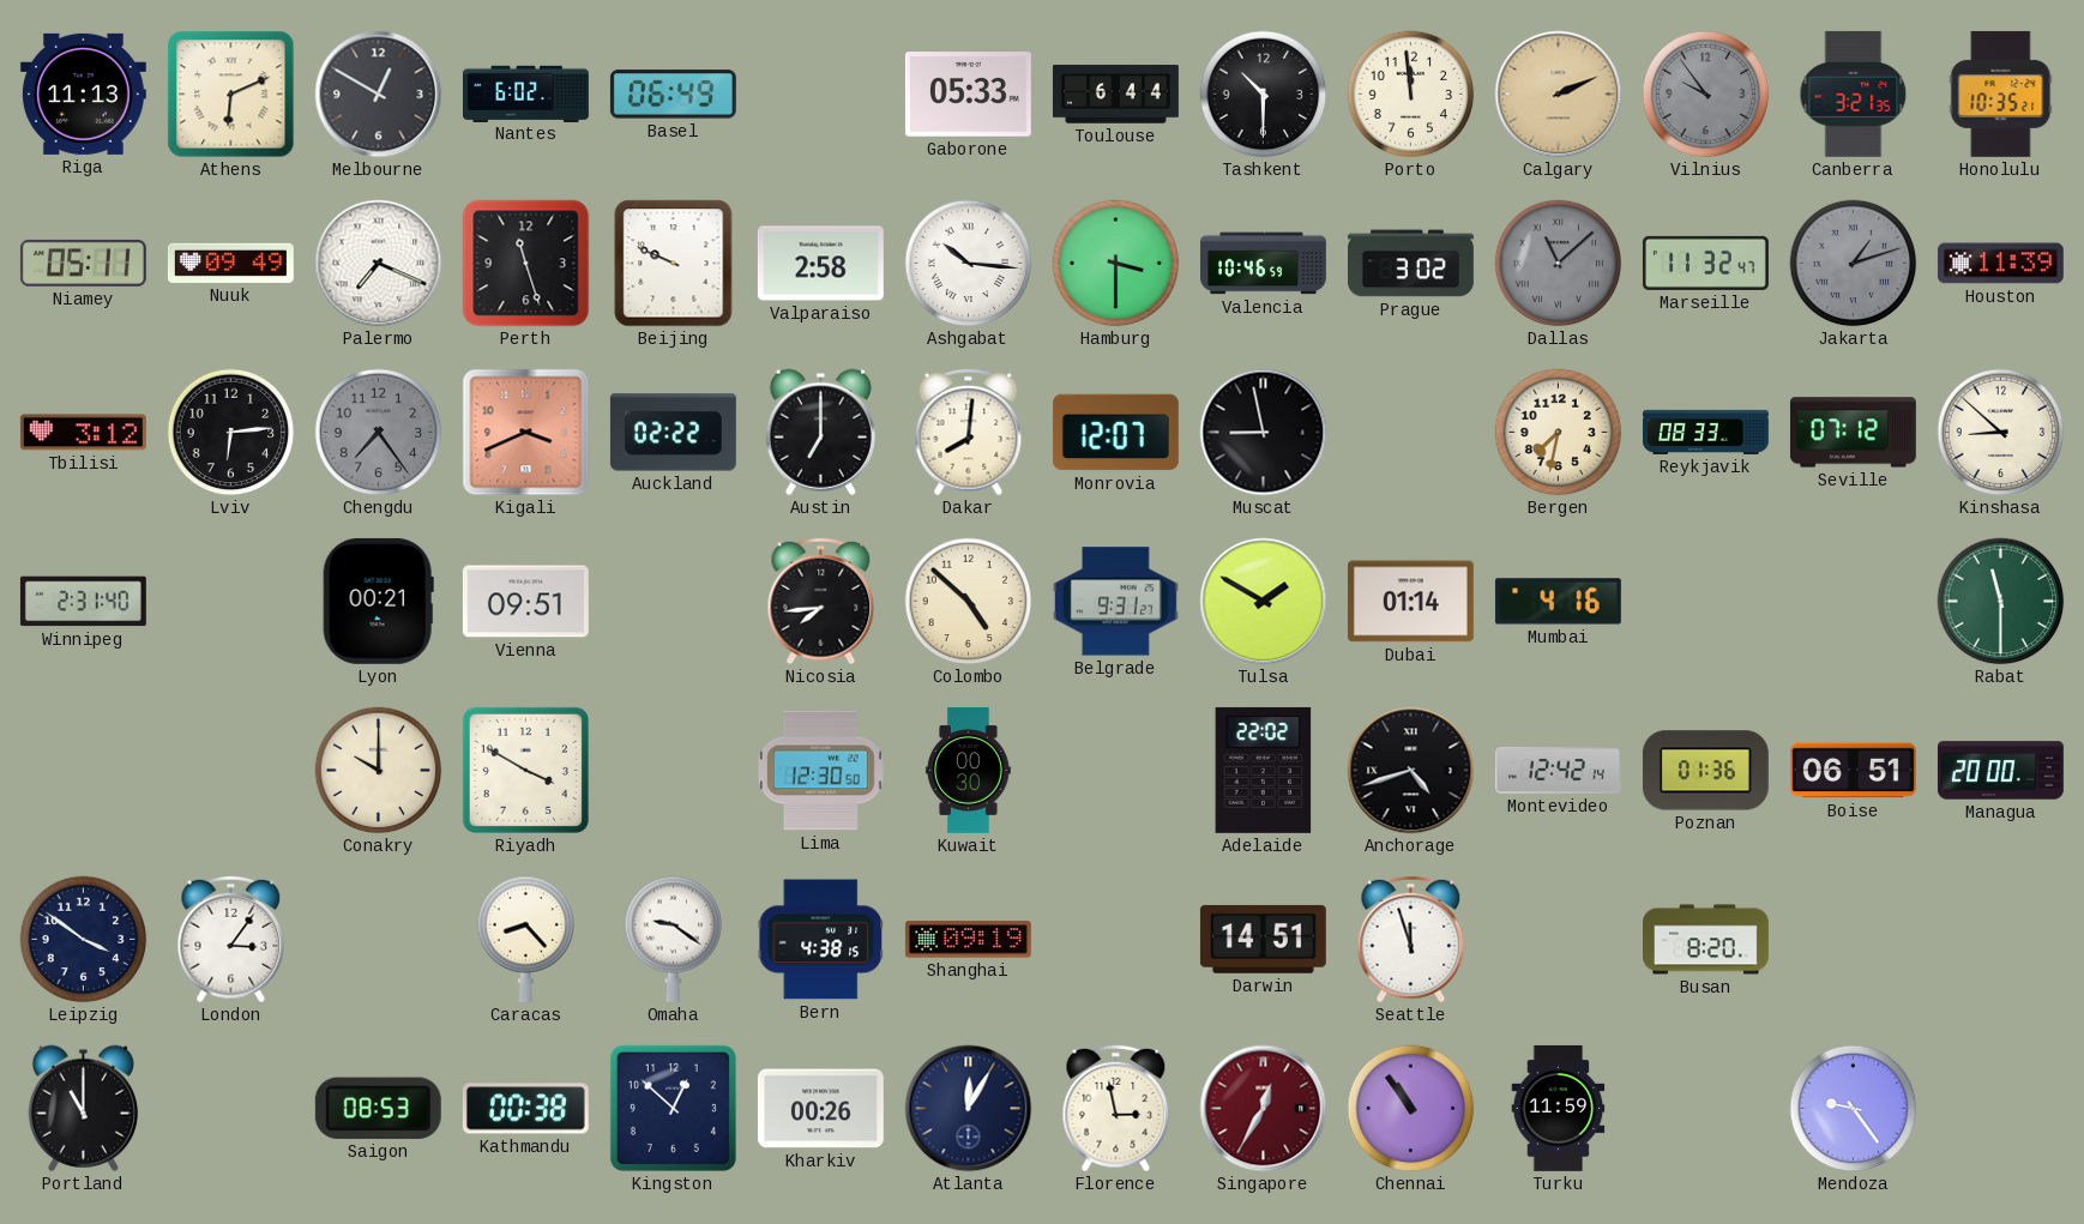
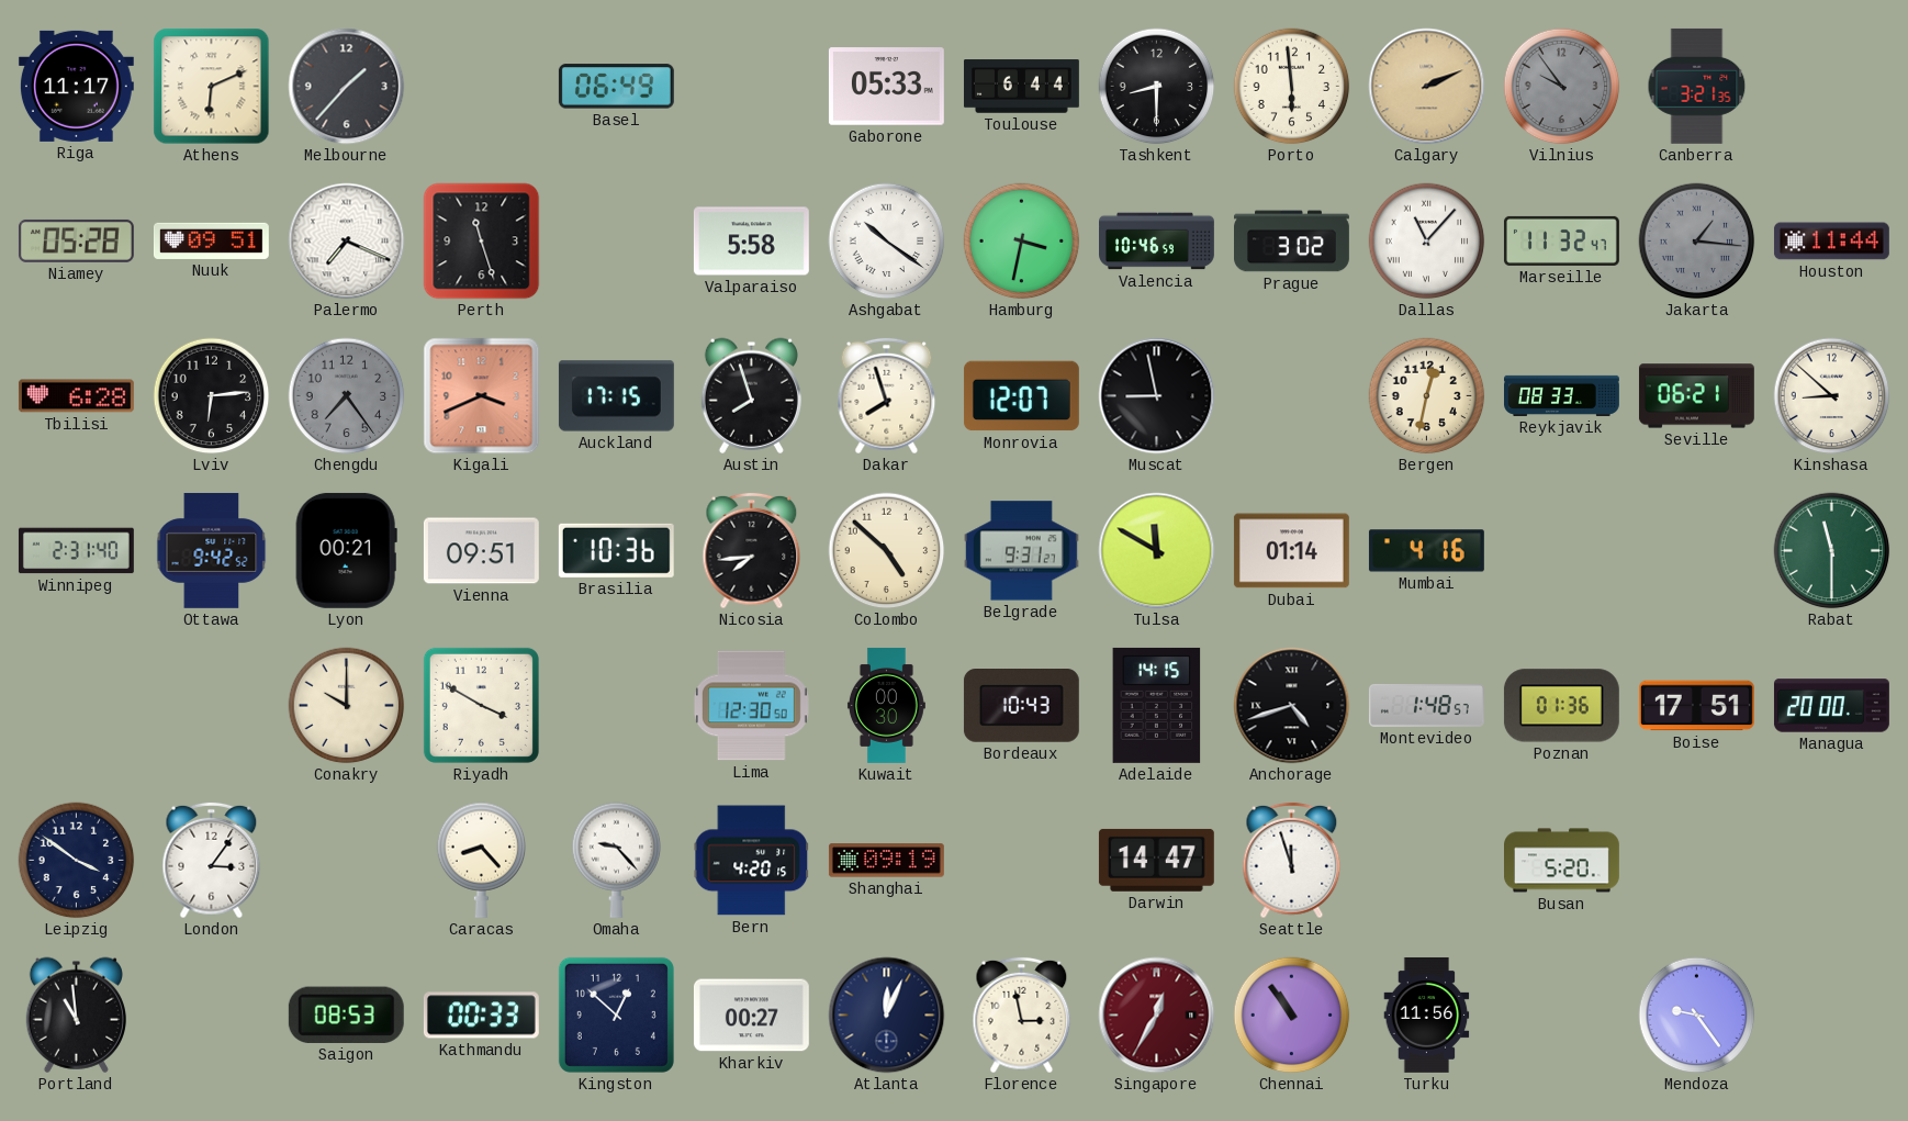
Riga: 11:13 -> 11:17
Melbourne: 12:50 -> 1:37
Nantes: 6:02 -> none
Tashkent: 10:30 -> 8:30
Porto: 11:59 -> 5:59
Honolulu: 10:35 -> none
Niamey: 05:11 -> 05:28
Nuuk: 09:49 -> 09:51
Beijing: 9:49 -> none
Valparaiso: 2:58 -> 5:58
Ashgabat: 10:16 -> 10:21
Hamburg: 3:30 -> 3:32
Dallas: 11:08 -> 11:07
Dallas dial: grey -> white
Jakarta: 1:12 -> 1:16
Houston: 11:39 -> 11:44
Tbilisi: 3:12 -> 6:28
Auckland: 02:22 -> 17:15
Austin: 7:00 -> 7:57
Dakar: 8:01 -> 7:57
Bergen: 7:32 -> 12:32
Seville: 07:12 -> 06:21
Ottawa: none -> 9:42
Brasilia: none -> 10:36
Tulsa: 1:50 -> 11:50
Bordeaux: none -> 10:43
Adelaide: 22:02 -> 14:15
Montevideo: 12:42 -> 1:48
Boise: 06:51 -> 17:51
Omaha: 9:21 -> 9:23
Bern: 4:38 -> 4:20
Darwin: 14:51 -> 14:47
Busan: 8:20 -> 5:20
Portland: 11:00 -> 10:59
Kathmandu: 00:38 -> 00:33
Kharkiv: 00:26 -> 00:27
Atlanta: 12:05 -> 12:04
Turku: 11:59 -> 11:56
